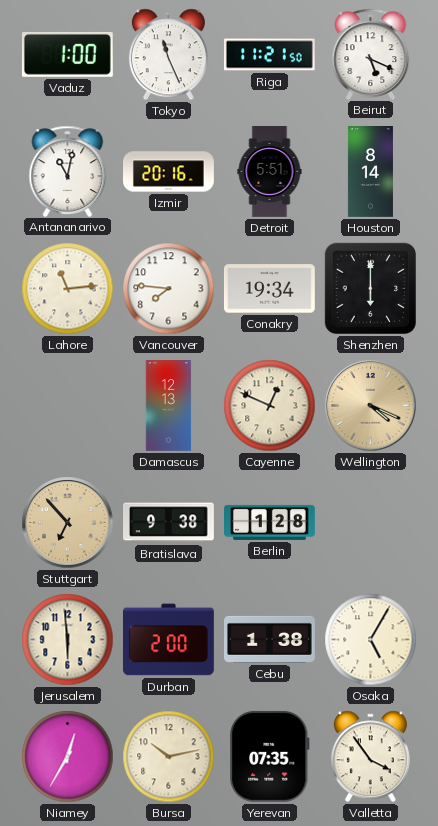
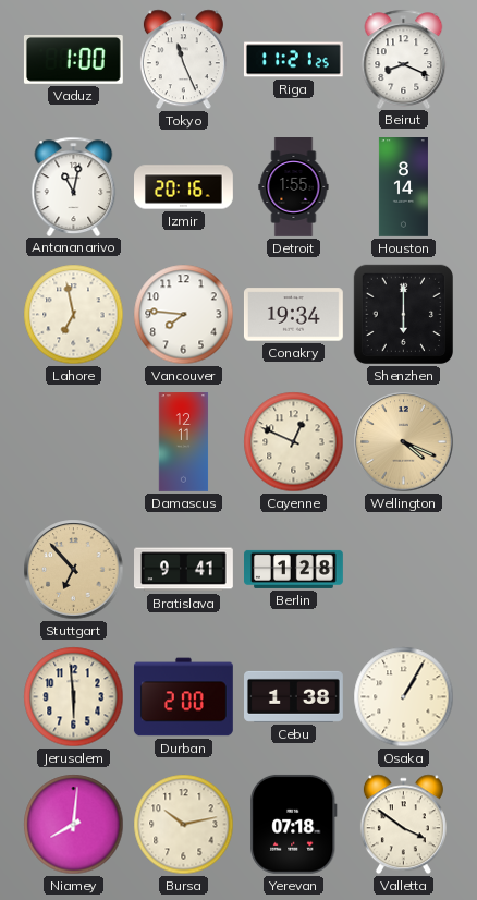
Riga: 11:21:50 -> 11:21:25
Beirut: 5:19 -> 8:19
Detroit: 5:51 -> 1:55
Lahore: 11:14 -> 6:58
Damascus: 12:13 -> 12:11
Bratislava: 9:38 -> 9:41
Osaka: 5:05 -> 1:05
Niamey: 12:35 -> 8:01
Yerevan: 07:35 -> 07:18
Valletta: 3:54 -> 3:51
